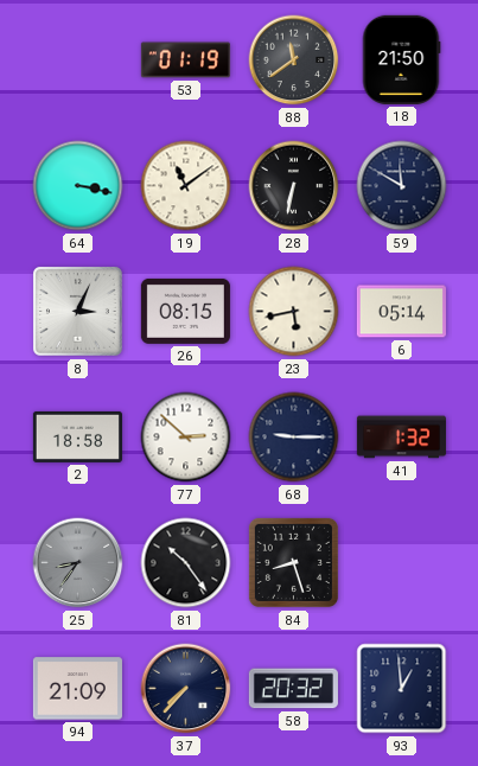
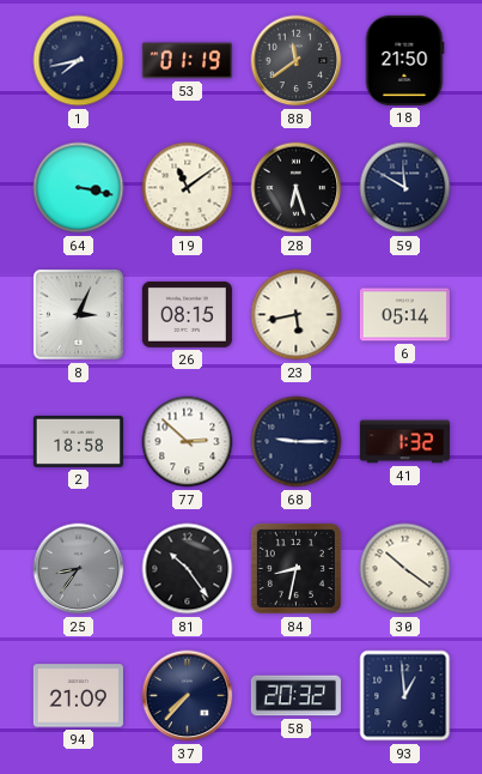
1: none -> 7:43
28: 6:32 -> 6:27
84: 8:27 -> 8:32
30: none -> 10:21
